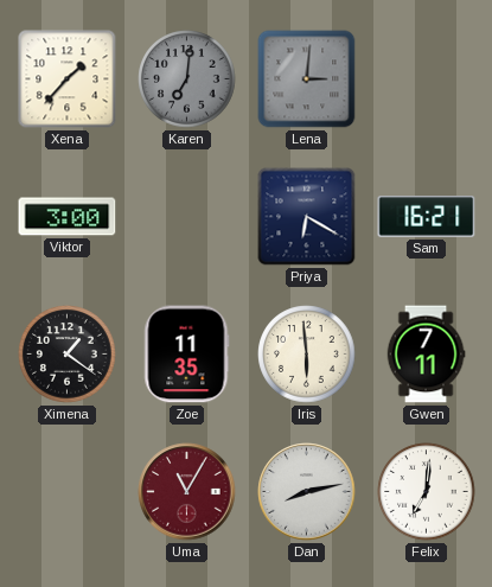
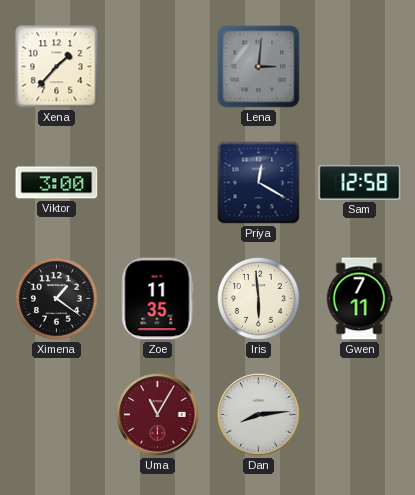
Karen: 7:01 -> none
Priya: 6:20 -> 12:20
Sam: 16:21 -> 12:58
Dan: 8:13 -> 8:14
Felix: 7:01 -> none
